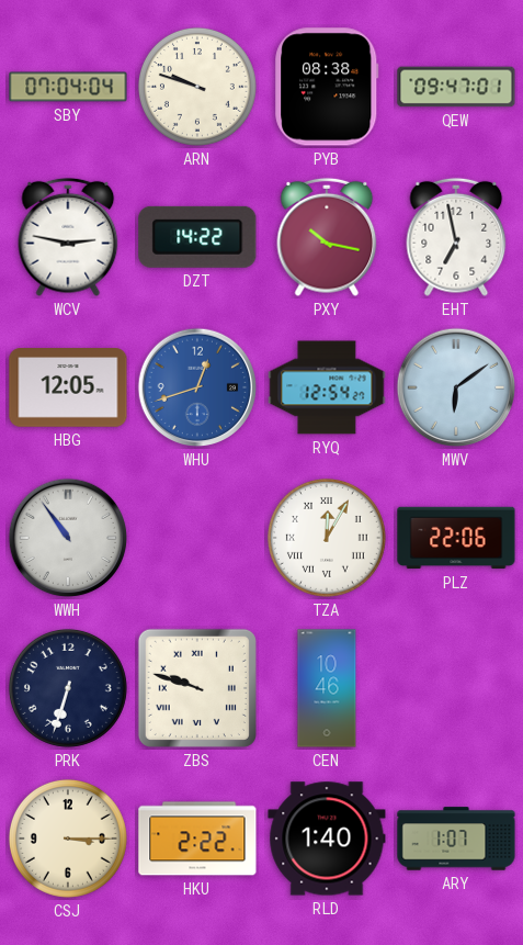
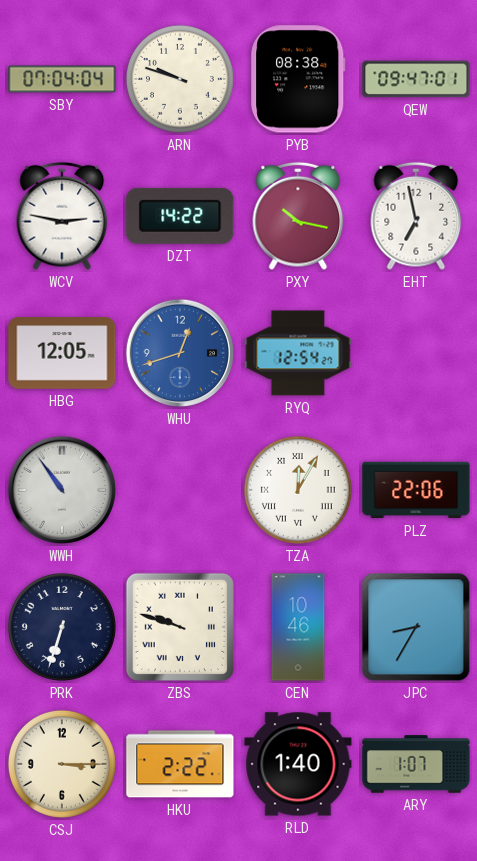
MWV: 6:09 -> none
JPC: none -> 8:35
